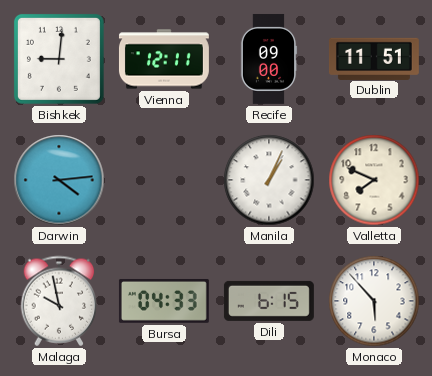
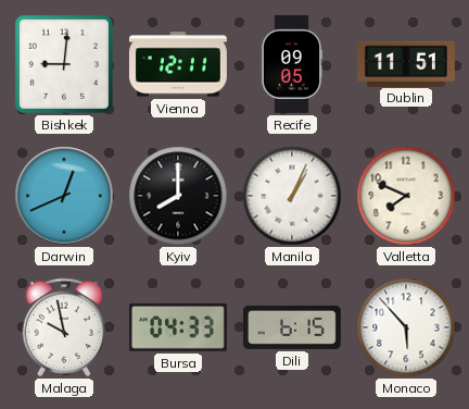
Recife: 09:00 -> 09:05
Darwin: 4:14 -> 12:41
Kyiv: none -> 8:00
